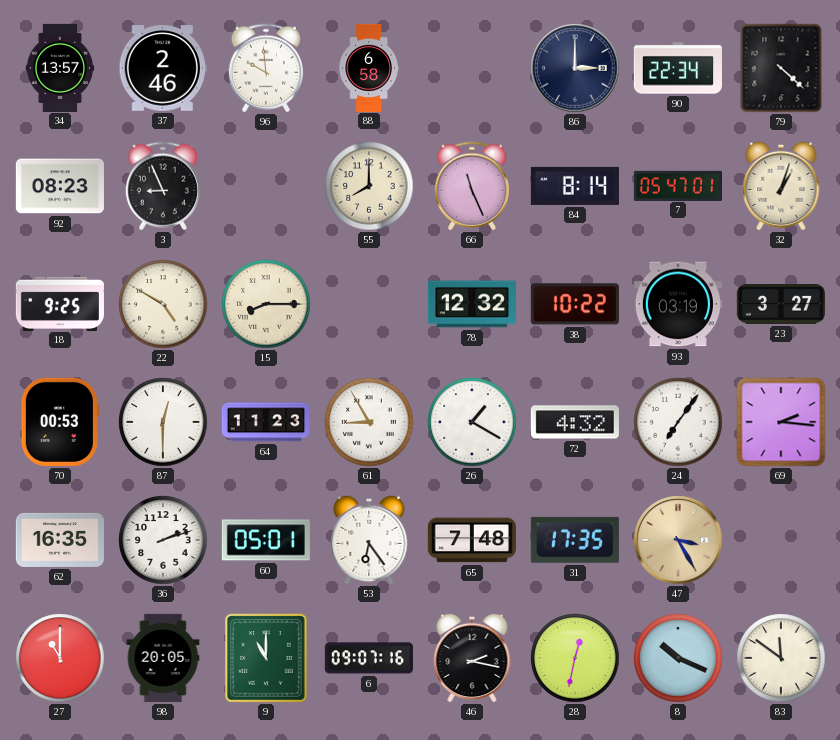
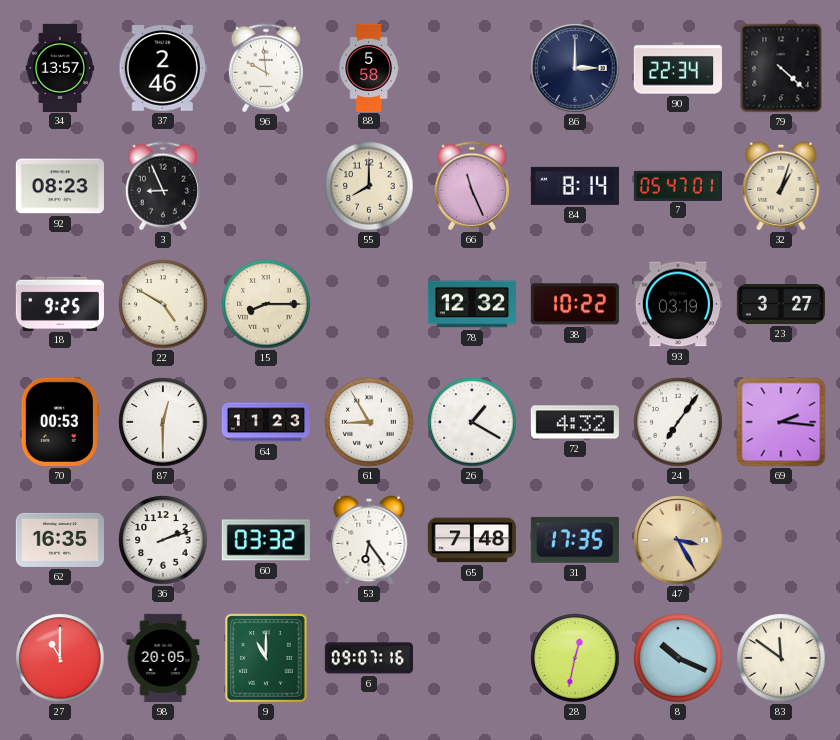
88: 6:58 -> 5:58
60: 05:01 -> 03:32
46: 2:17 -> none
